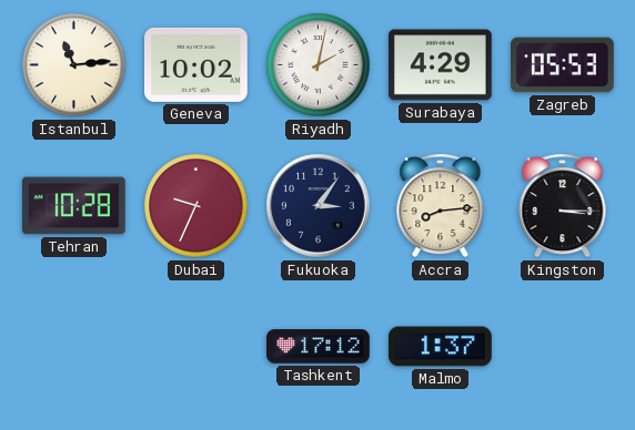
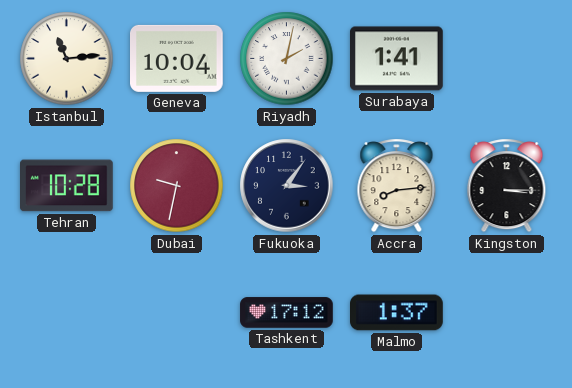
Geneva: 10:02 -> 10:04
Surabaya: 4:29 -> 1:41
Zagreb: 05:53 -> none
Dubai: 9:34 -> 9:32
